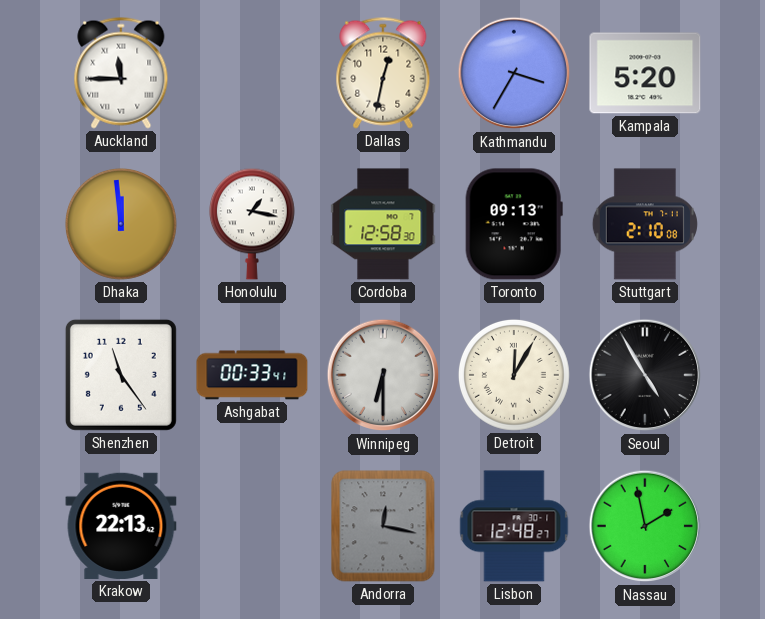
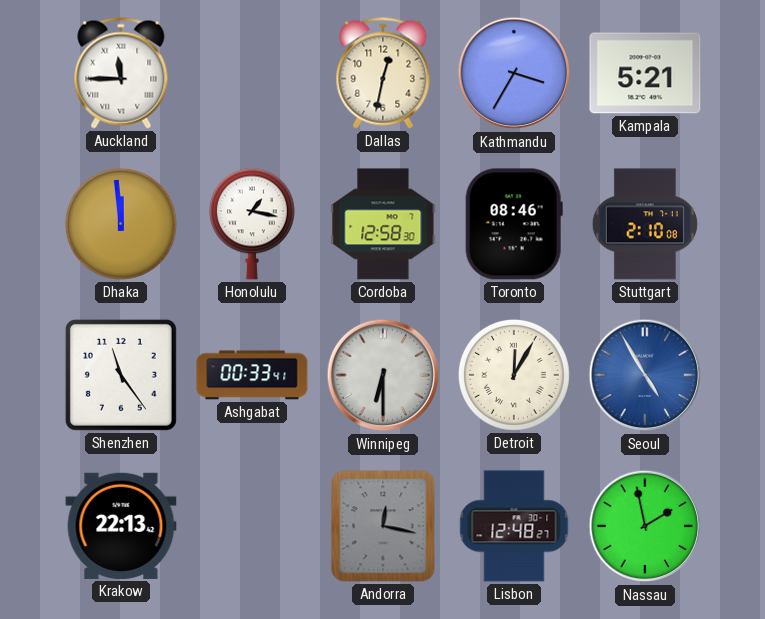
Kampala: 5:20 -> 5:21
Toronto: 09:13 -> 08:46
Seoul dial: black -> blue
